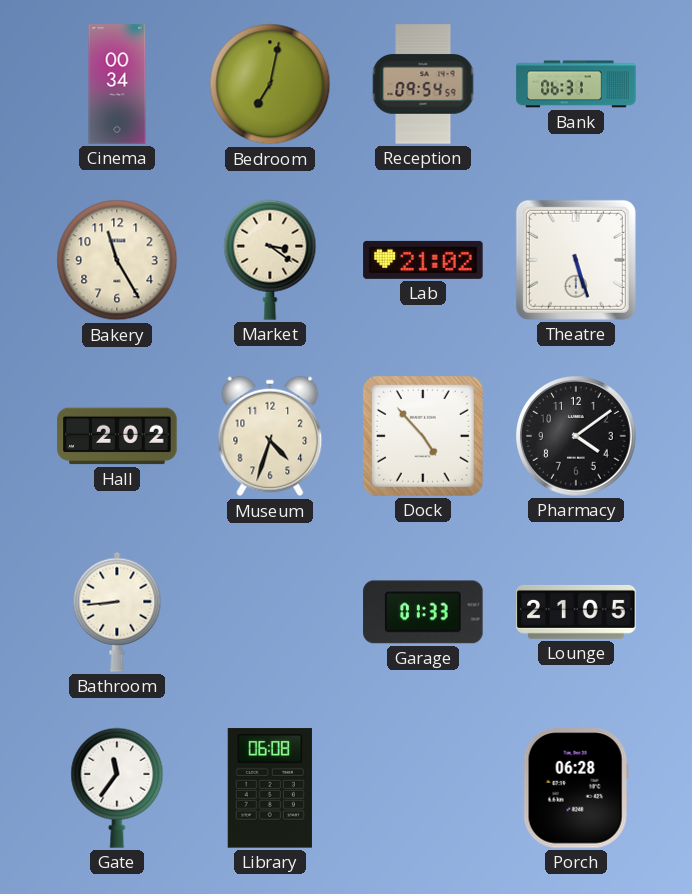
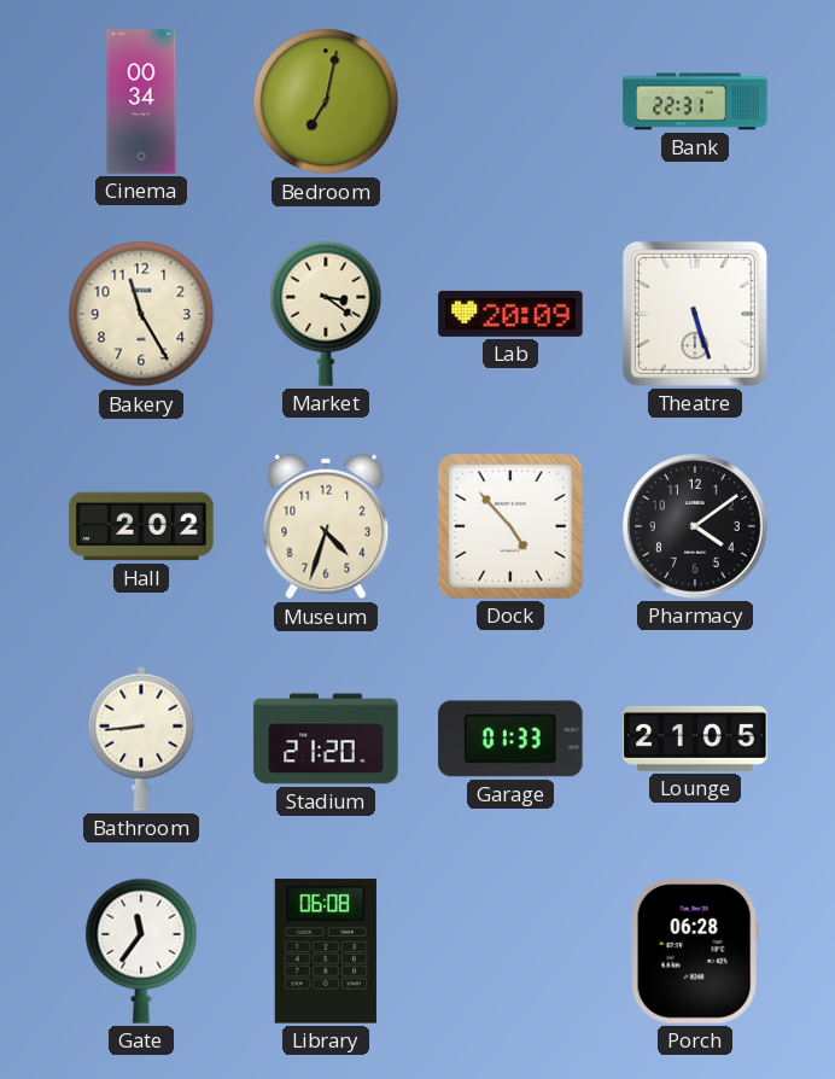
Reception: 09:54 -> none
Bank: 06:31 -> 22:31
Lab: 21:02 -> 20:09
Stadium: none -> 21:20
